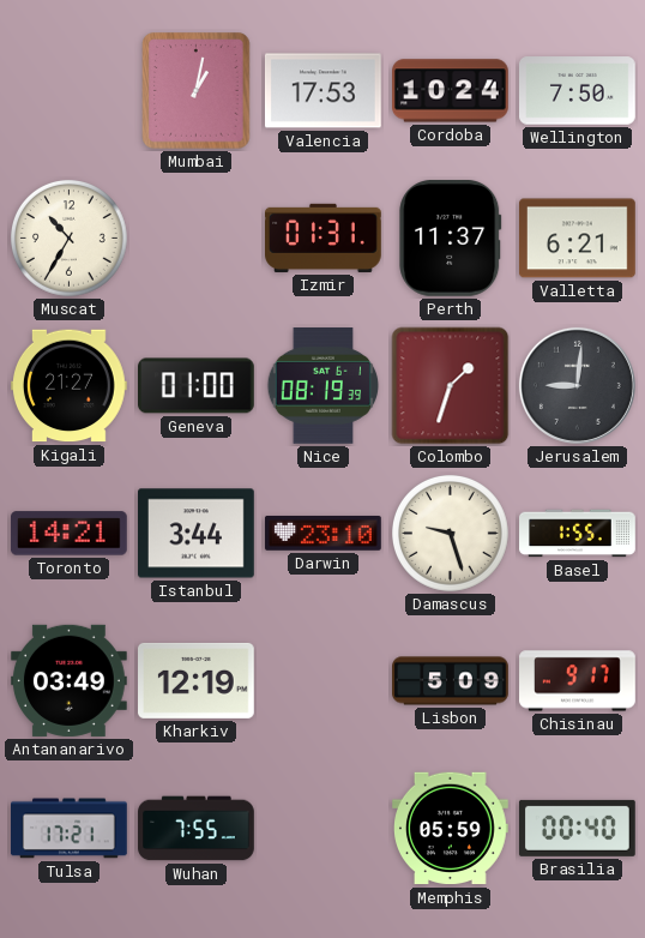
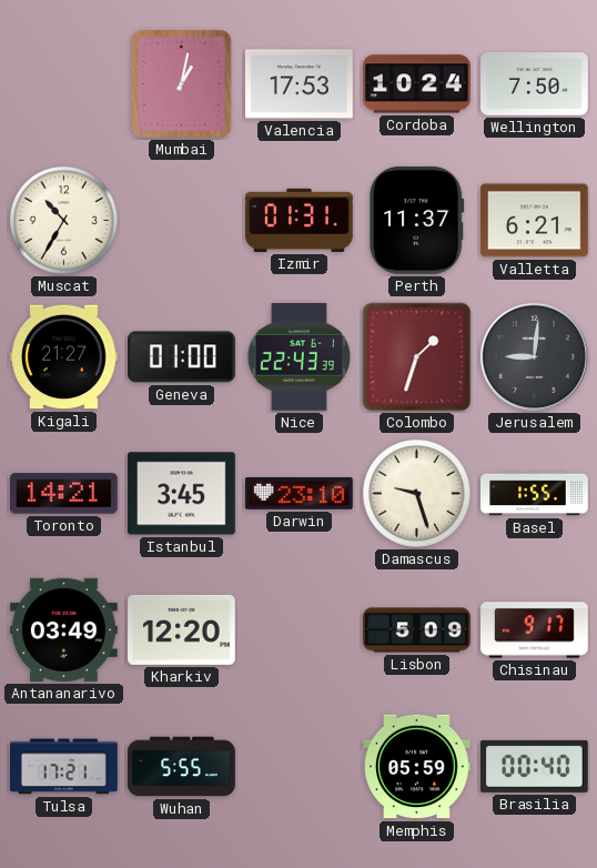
Nice: 08:19 -> 22:43
Istanbul: 3:44 -> 3:45
Kharkiv: 12:19 -> 12:20
Wuhan: 7:55 -> 5:55
